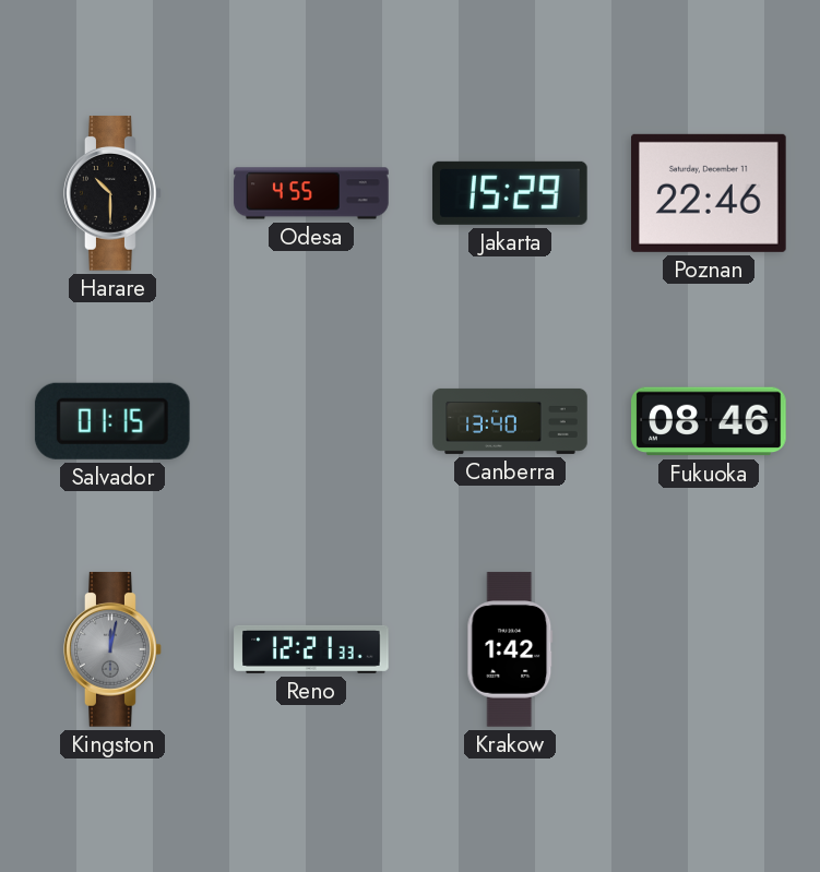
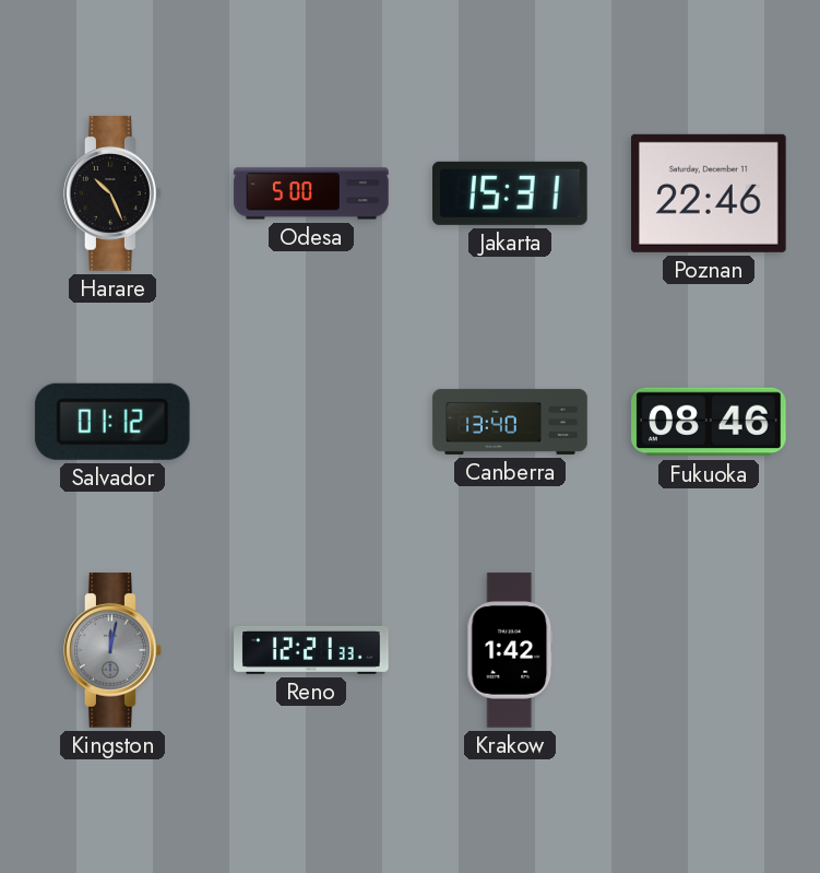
Harare: 10:30 -> 10:26
Odesa: 4:55 -> 5:00
Jakarta: 15:29 -> 15:31
Salvador: 01:15 -> 01:12
